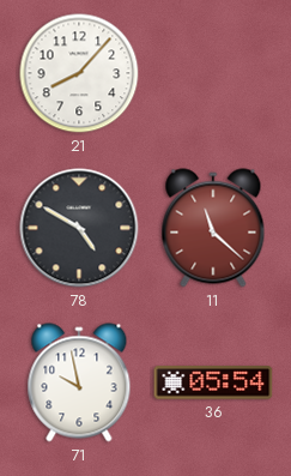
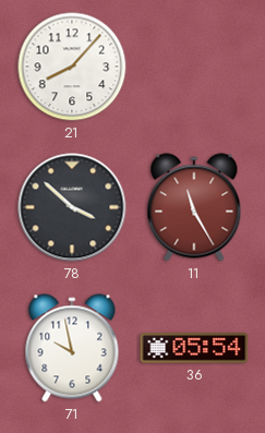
78: 4:50 -> 3:52
11: 11:22 -> 11:25
